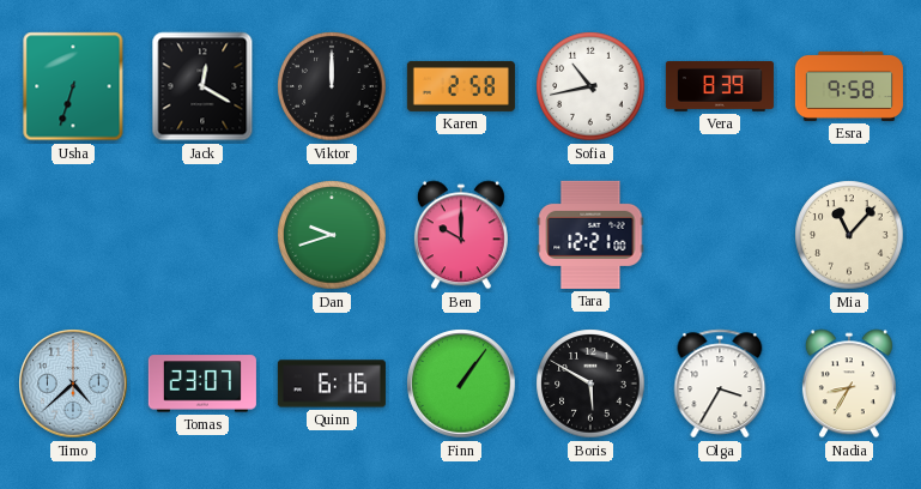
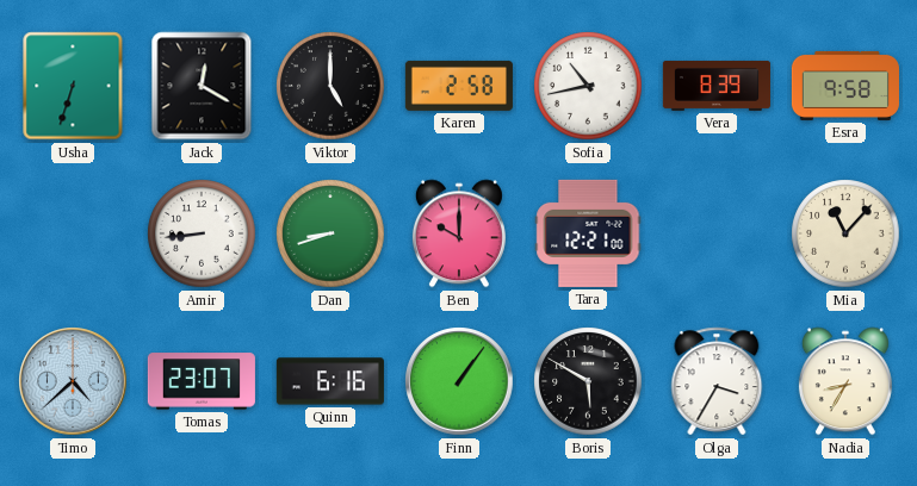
Viktor: 12:00 -> 5:00
Amir: none -> 8:44
Dan: 9:42 -> 8:42
